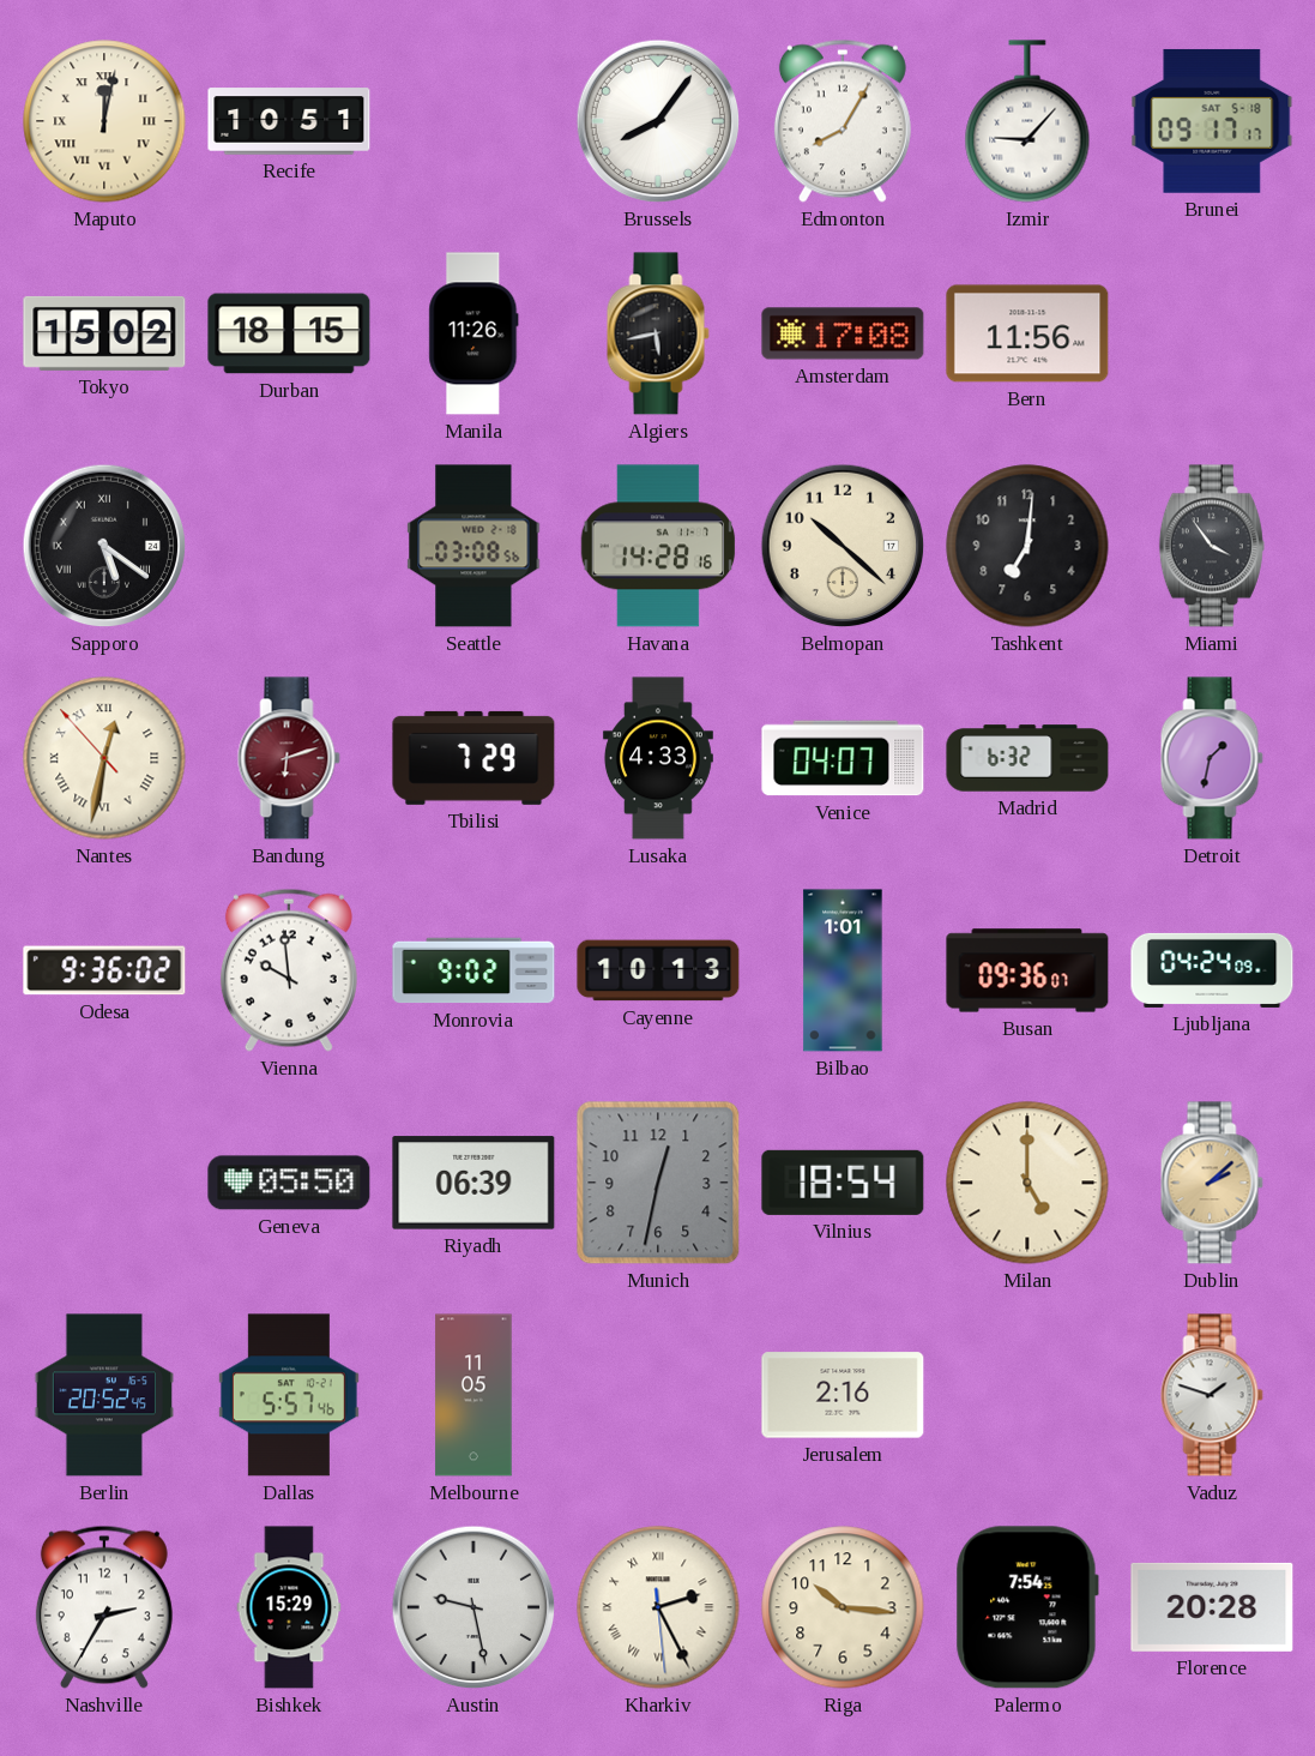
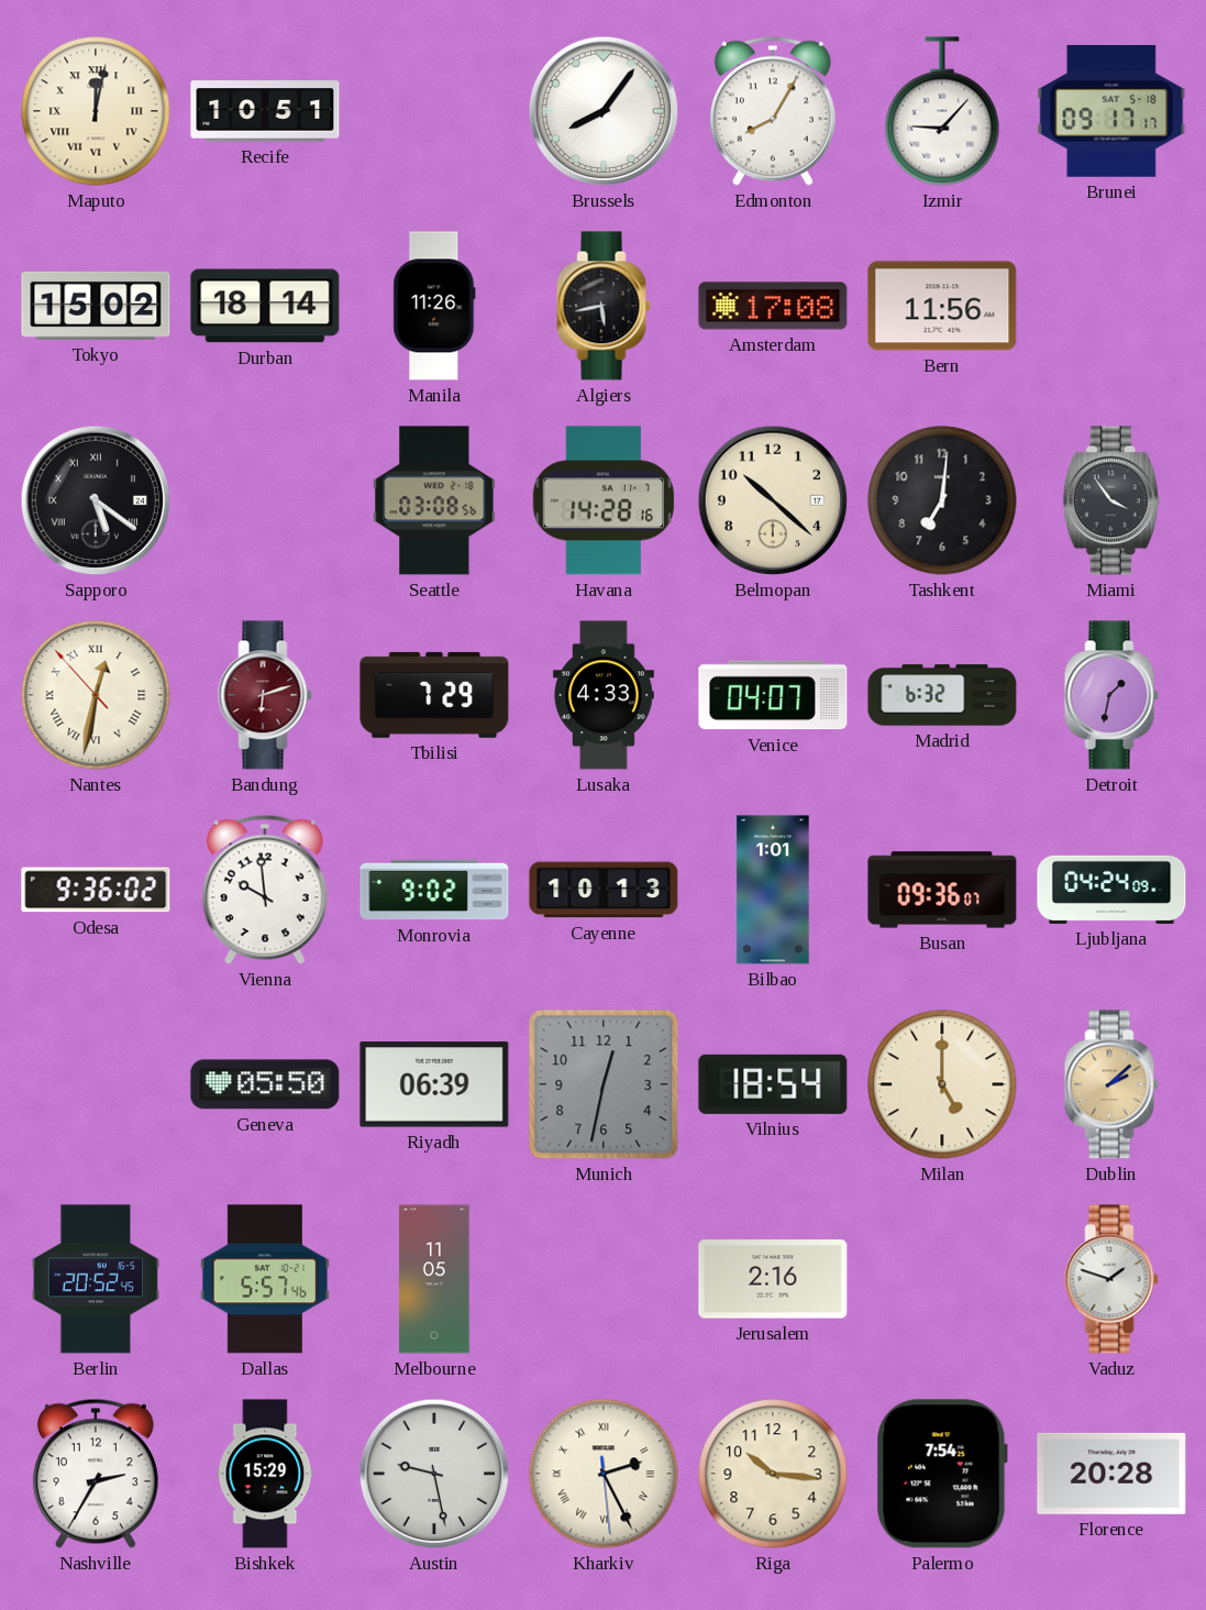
Durban: 18:15 -> 18:14
